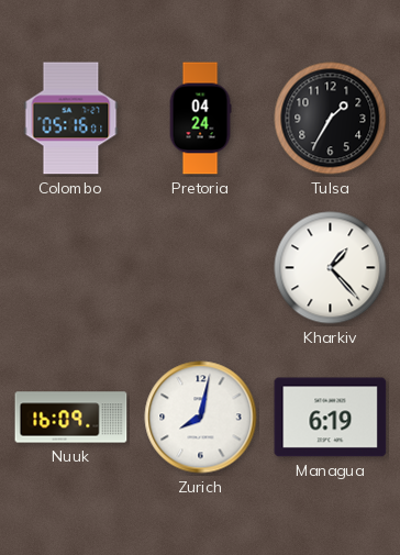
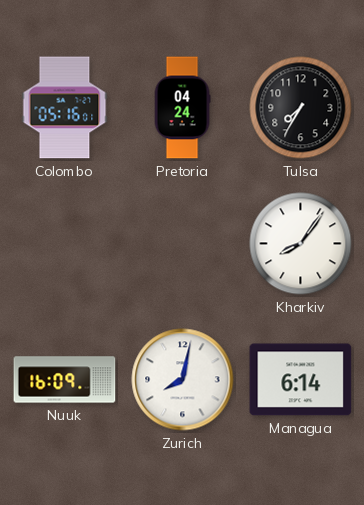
Tulsa: 1:35 -> 7:35
Kharkiv: 1:23 -> 8:06
Managua: 6:19 -> 6:14
